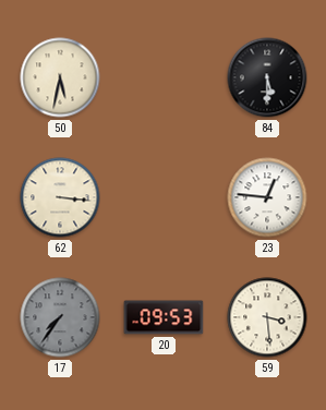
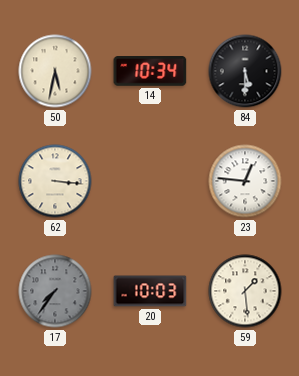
14: none -> 10:34
20: 09:53 -> 10:03
59: 3:29 -> 1:29
